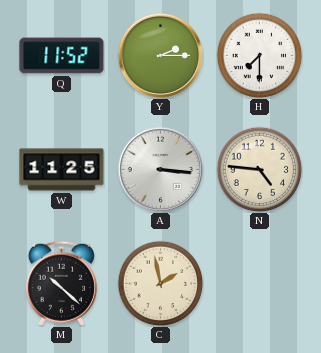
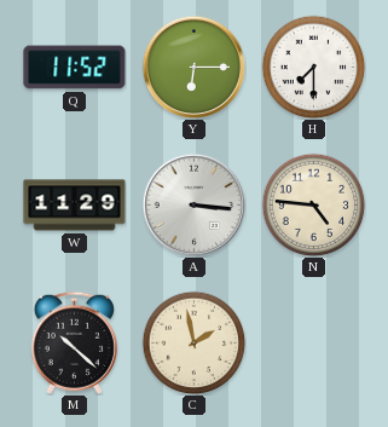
Y: 2:15 -> 6:15
W: 11:25 -> 11:29
